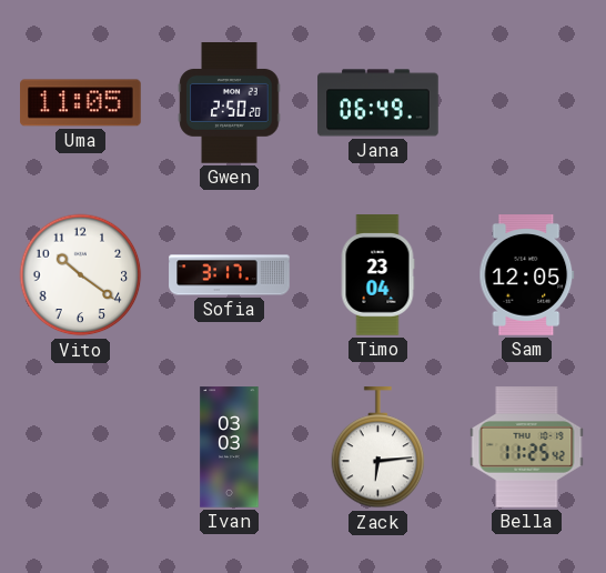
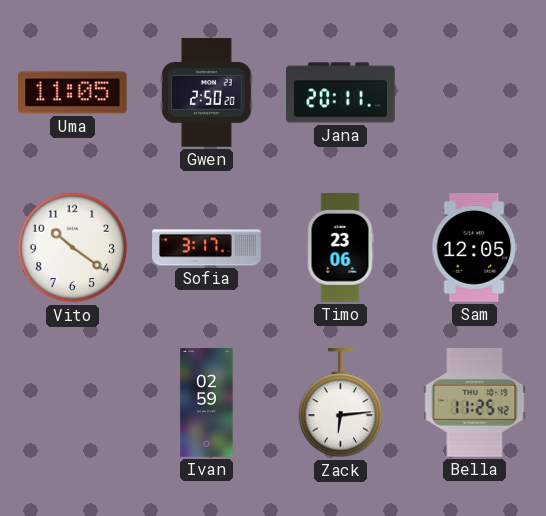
Jana: 06:49 -> 20:11
Timo: 23:04 -> 23:06
Ivan: 03:03 -> 02:59
